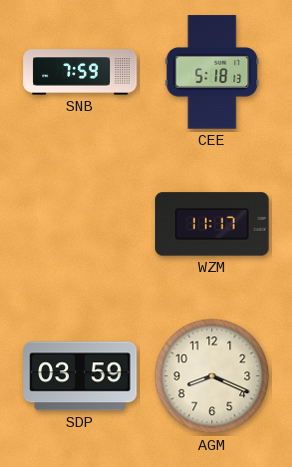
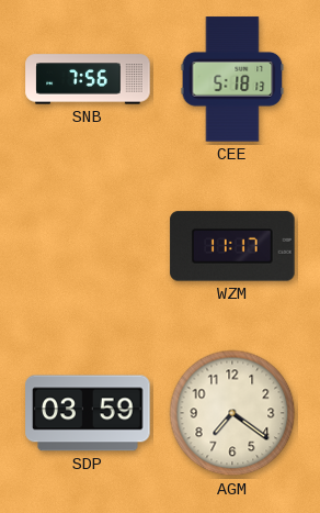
SNB: 7:59 -> 7:56
AGM: 8:19 -> 7:21
